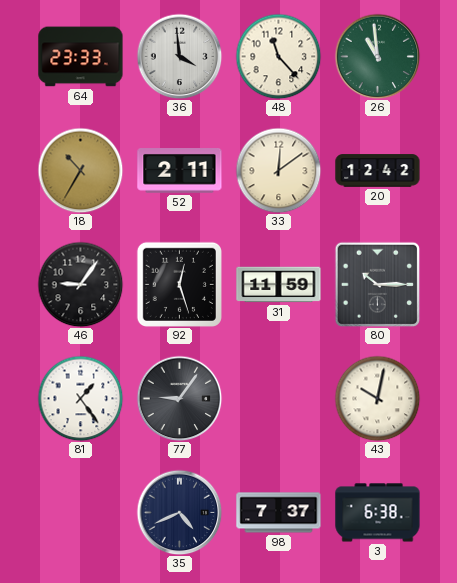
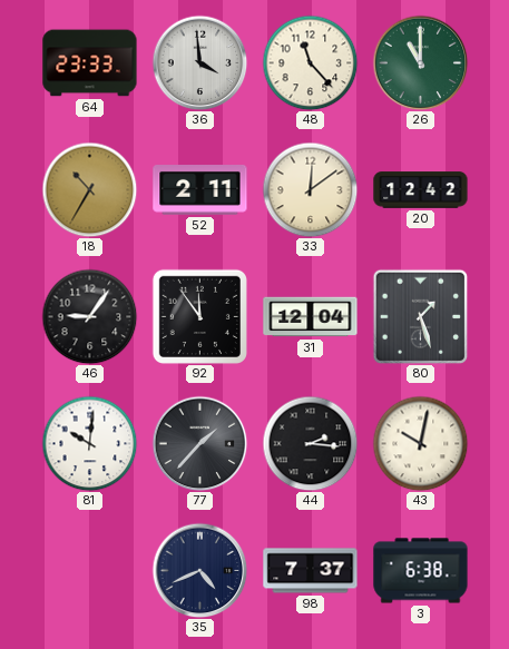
26: 10:59 -> 11:00
92: 12:27 -> 11:54
31: 11:59 -> 12:04
80: 10:15 -> 1:27
81: 1:24 -> 10:01
77: 9:06 -> 1:37
44: none -> 2:16
